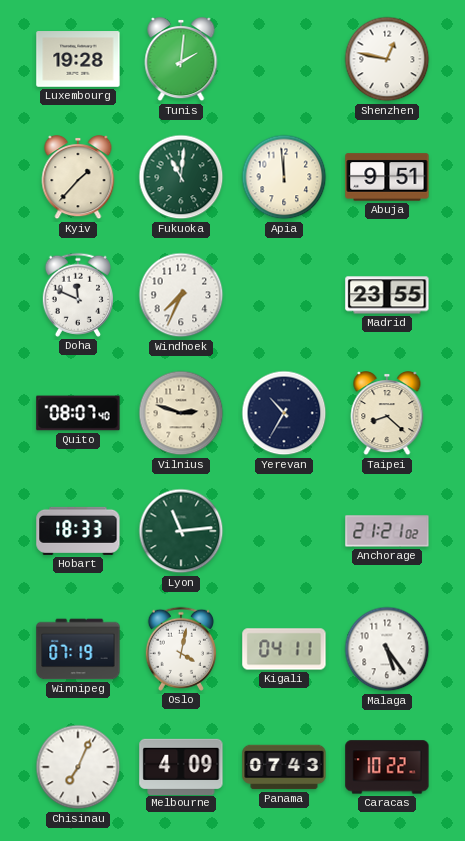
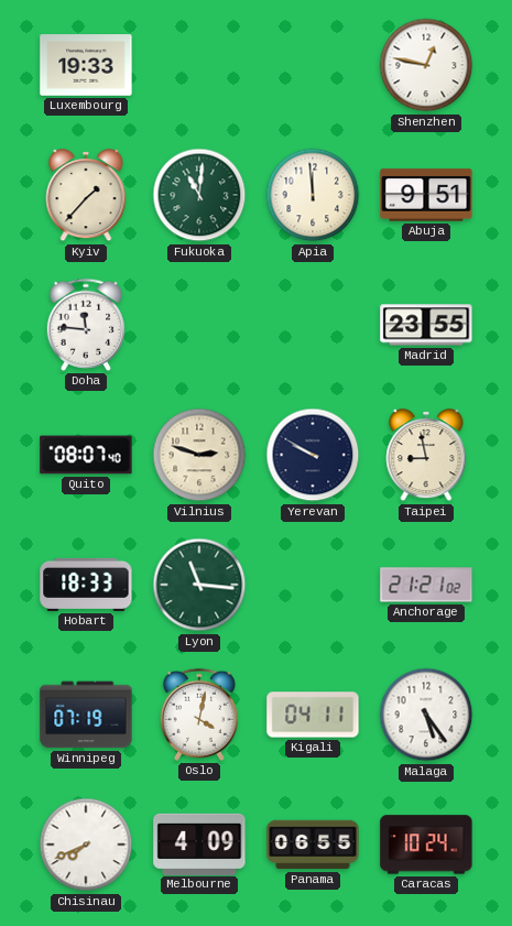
Luxembourg: 19:28 -> 19:33
Tunis: 2:01 -> none
Doha: 11:49 -> 11:46
Windhoek: 7:34 -> none
Yerevan: 10:35 -> 9:50
Taipei: 8:22 -> 8:58
Lyon: 11:14 -> 11:16
Chisinau: 7:04 -> 7:41
Panama: 07:43 -> 06:55
Caracas: 10:22 -> 10:24
